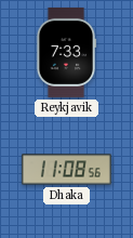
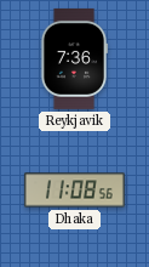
Reykjavik: 7:33 -> 7:36
